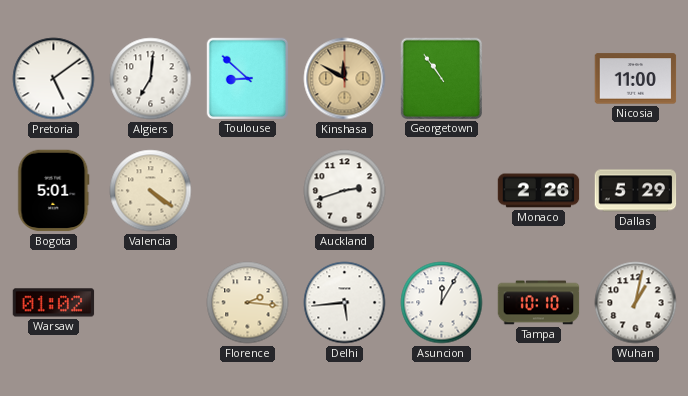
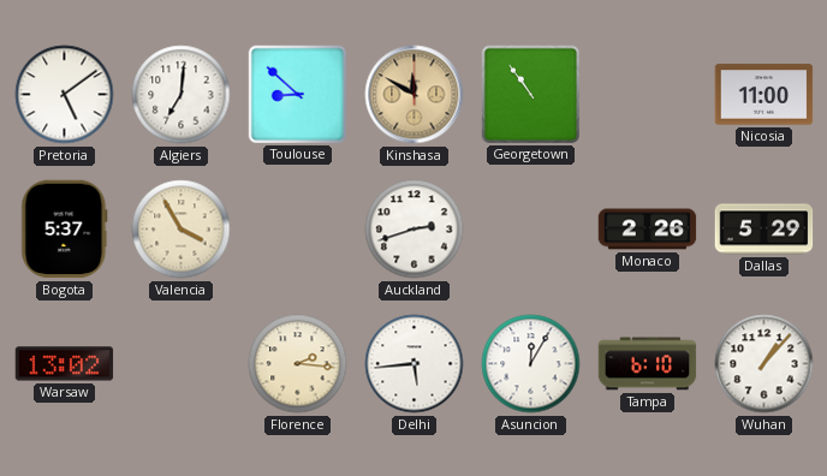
Bogota: 5:01 -> 5:37
Valencia: 4:21 -> 3:55
Warsaw: 01:02 -> 13:02
Tampa: 10:10 -> 6:10
Wuhan: 1:02 -> 1:07
